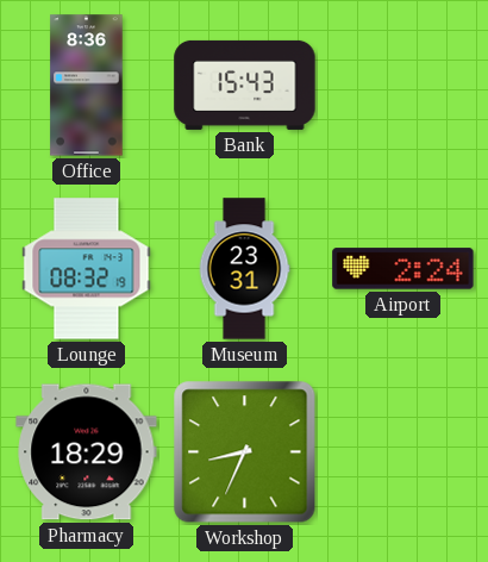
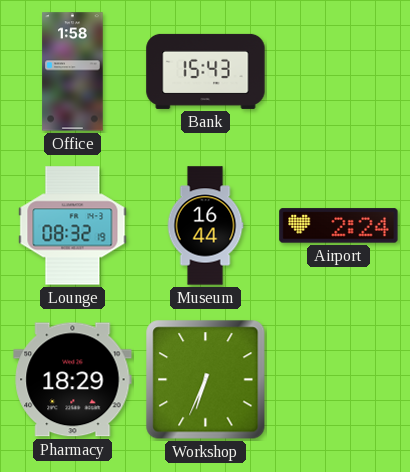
Office: 8:36 -> 1:58
Museum: 23:31 -> 16:44
Workshop: 8:34 -> 6:34
